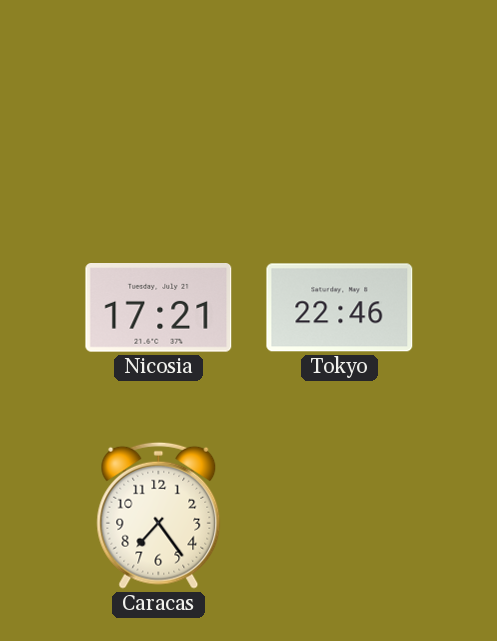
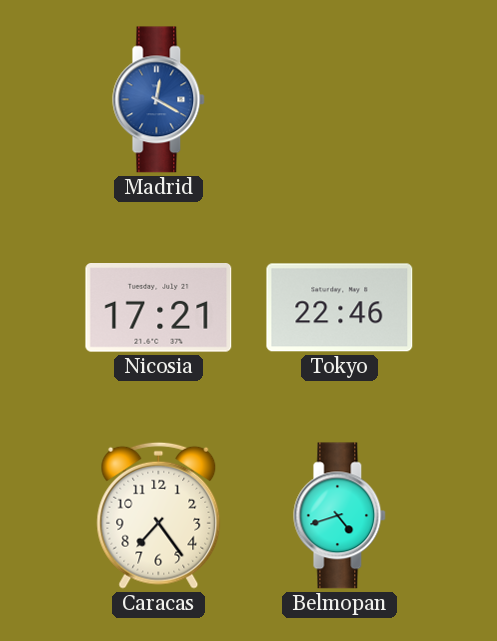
Madrid: none -> 12:20
Belmopan: none -> 4:42
